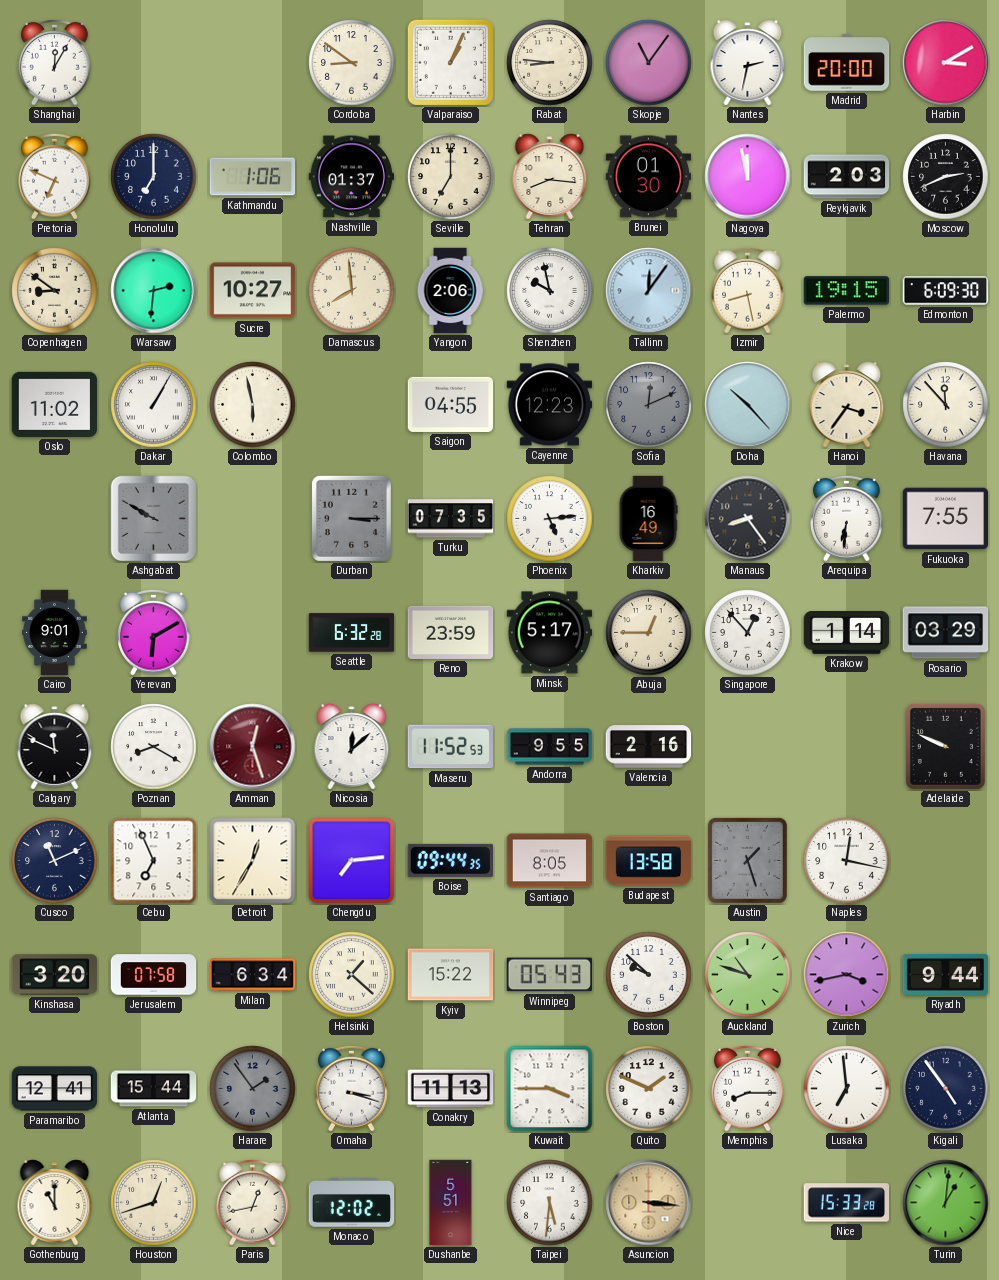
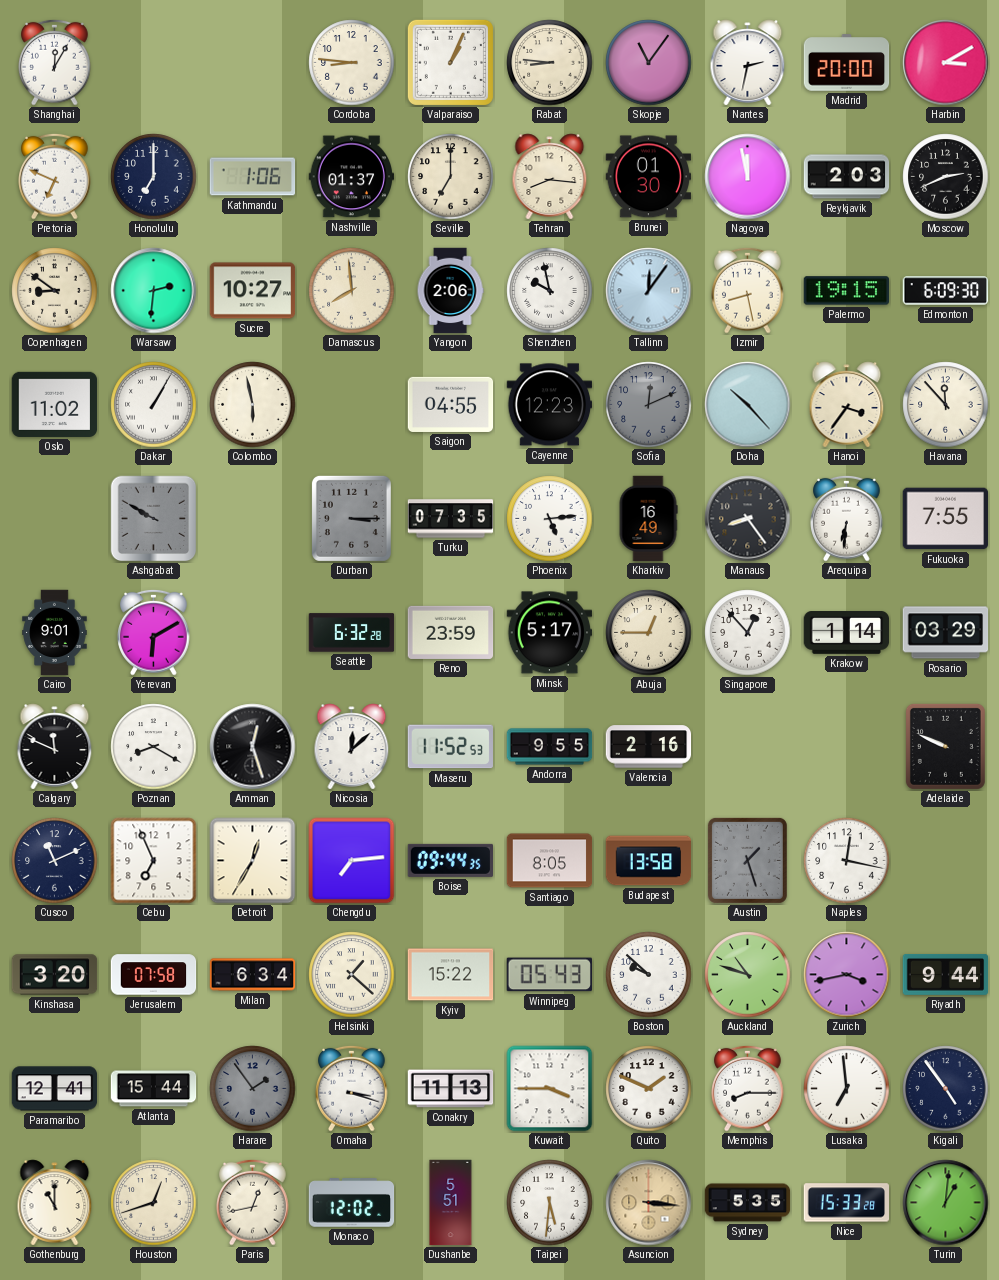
Cordoba: 8:51 -> 8:46
Amman dial: burgundy -> black
Sydney: none -> 5:35
